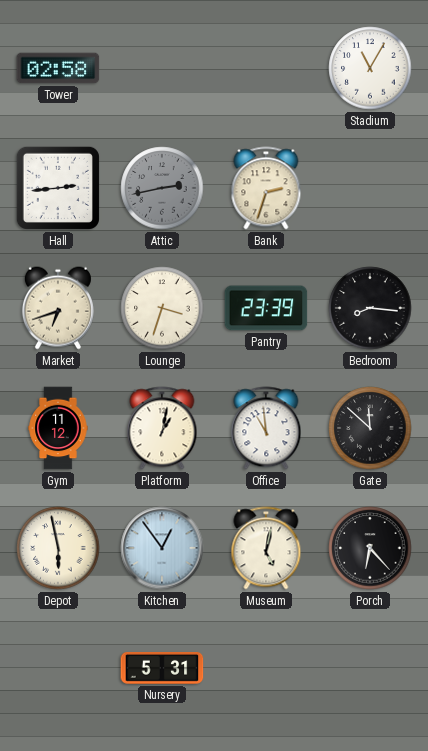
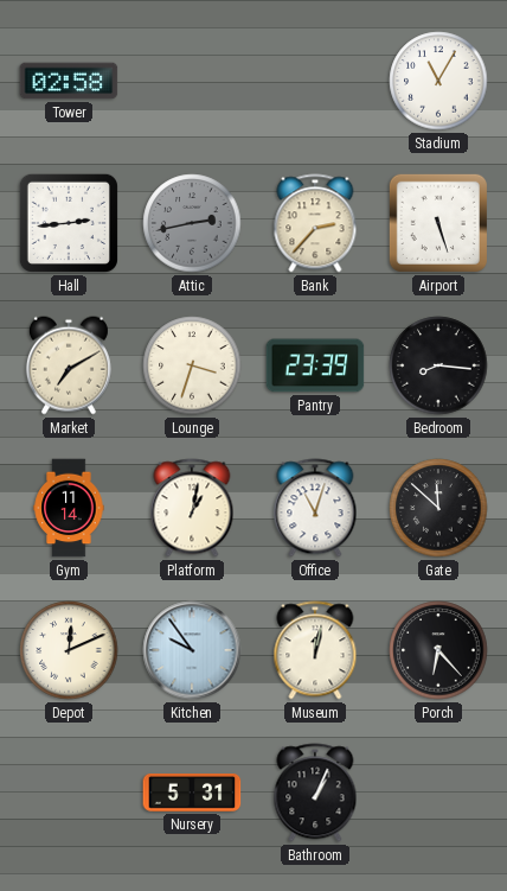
Bank: 2:33 -> 2:37
Airport: none -> 5:27
Market: 6:42 -> 7:10
Gym: 11:12 -> 11:14
Office: 10:59 -> 11:03
Depot: 5:58 -> 12:11
Kitchen: 12:54 -> 9:54
Museum: 5:02 -> 12:02
Bathroom: none -> 1:04
